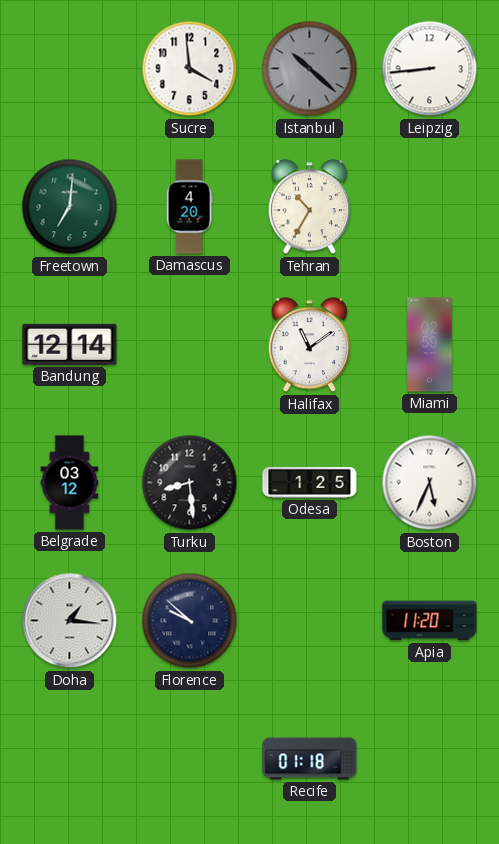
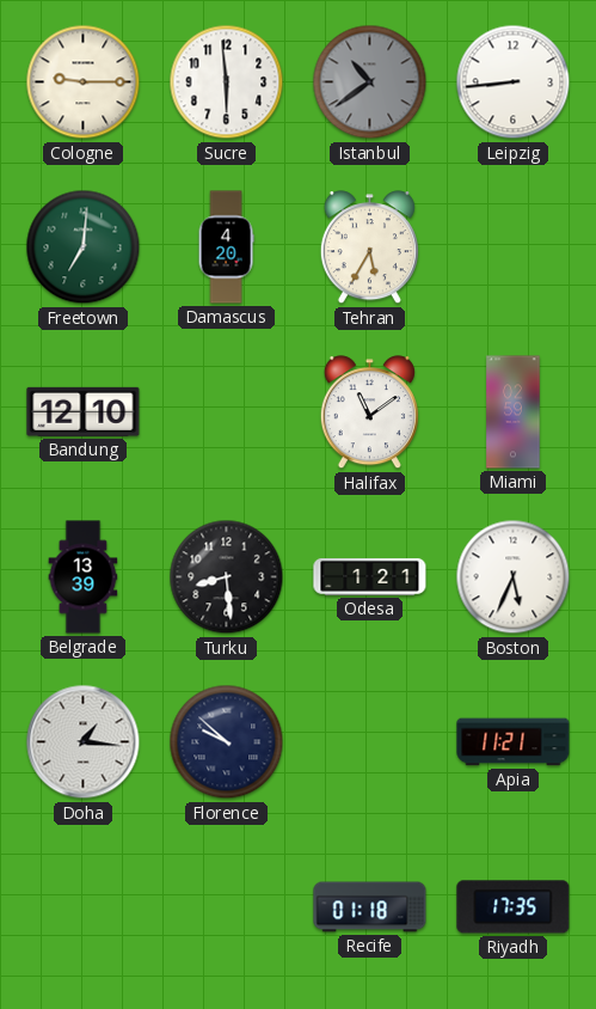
Cologne: none -> 9:15
Sucre: 3:59 -> 5:59
Istanbul: 10:22 -> 10:39
Tehran: 10:35 -> 5:35
Bandung: 12:14 -> 12:10
Belgrade: 03:12 -> 13:39
Odesa: 1:25 -> 1:21
Apia: 11:20 -> 11:21
Riyadh: none -> 17:35
